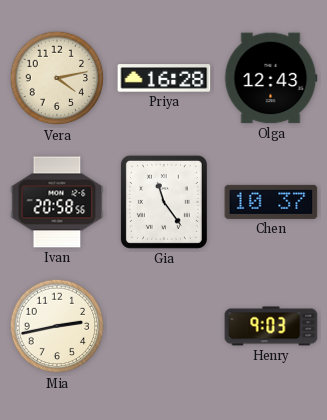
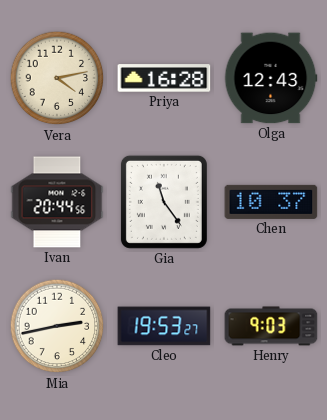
Ivan: 20:58 -> 20:44
Cleo: none -> 19:53
